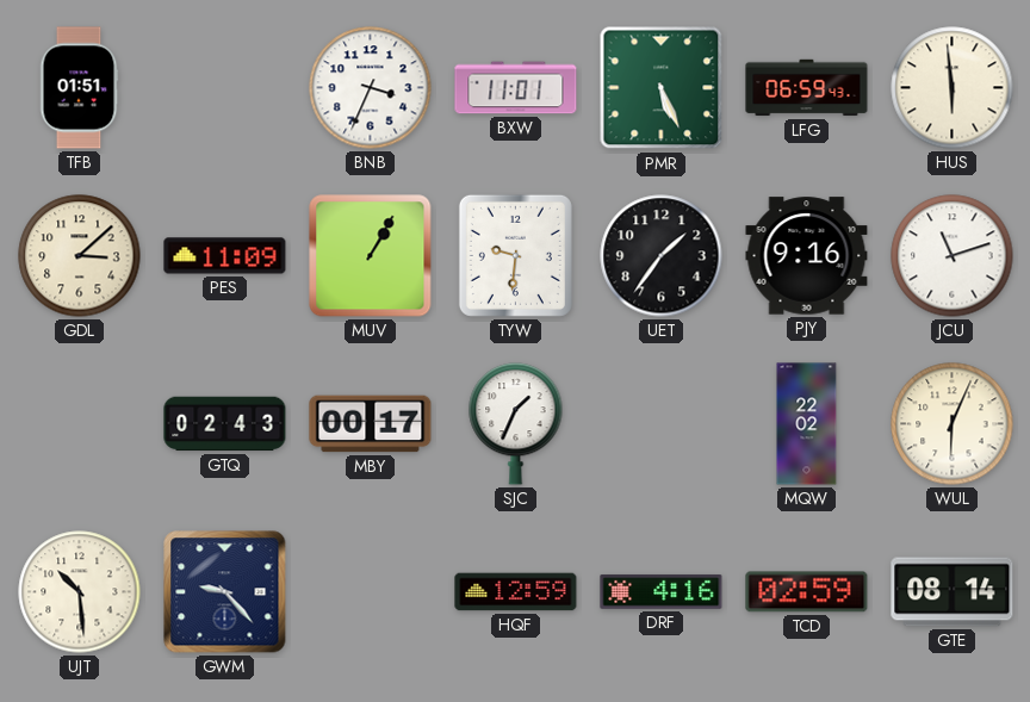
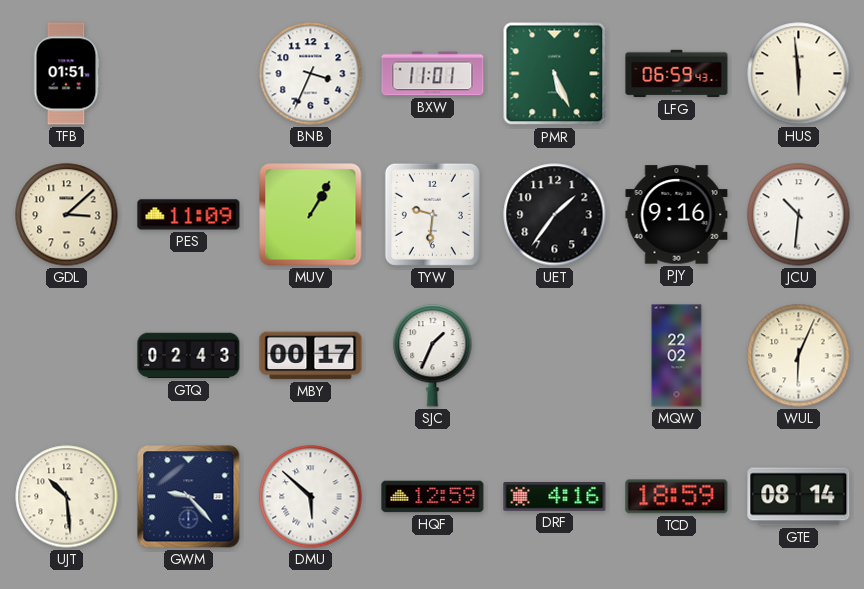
JCU: 11:12 -> 10:31
DMU: none -> 5:52
TCD: 02:59 -> 18:59
